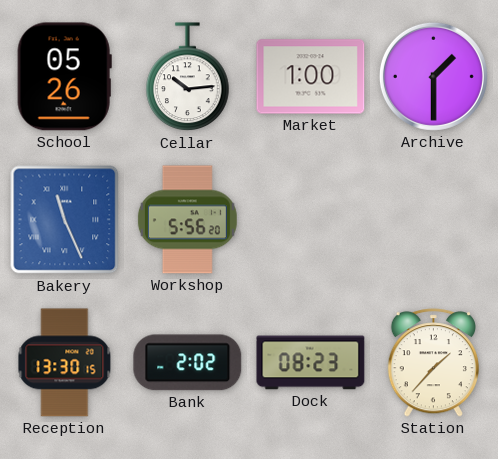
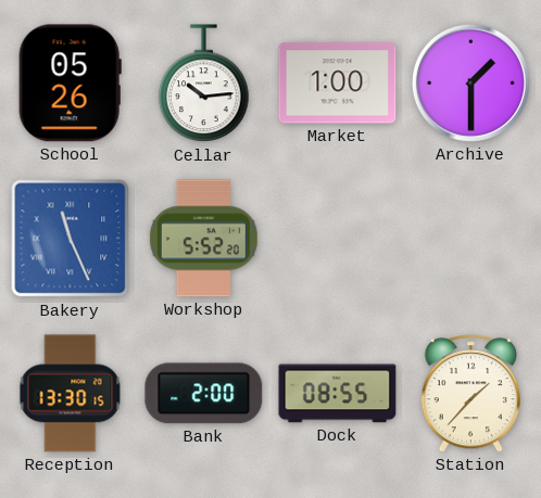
Workshop: 5:56 -> 5:52
Bank: 2:02 -> 2:00
Dock: 08:23 -> 08:55
